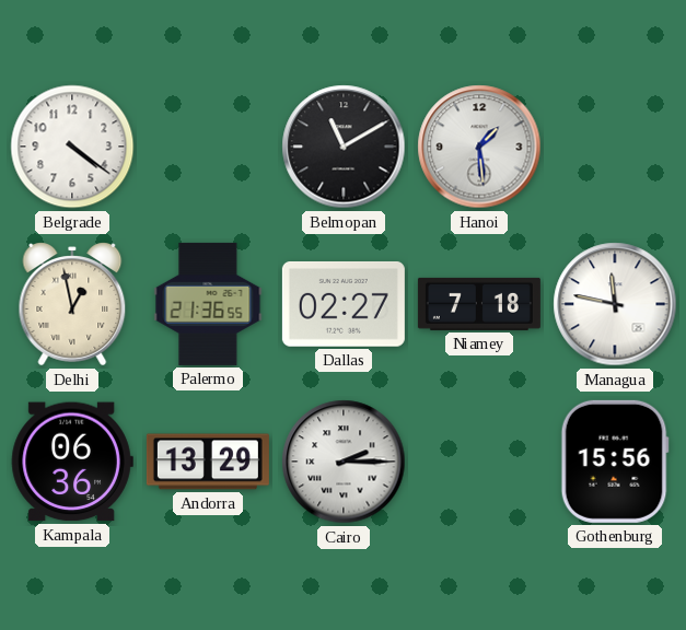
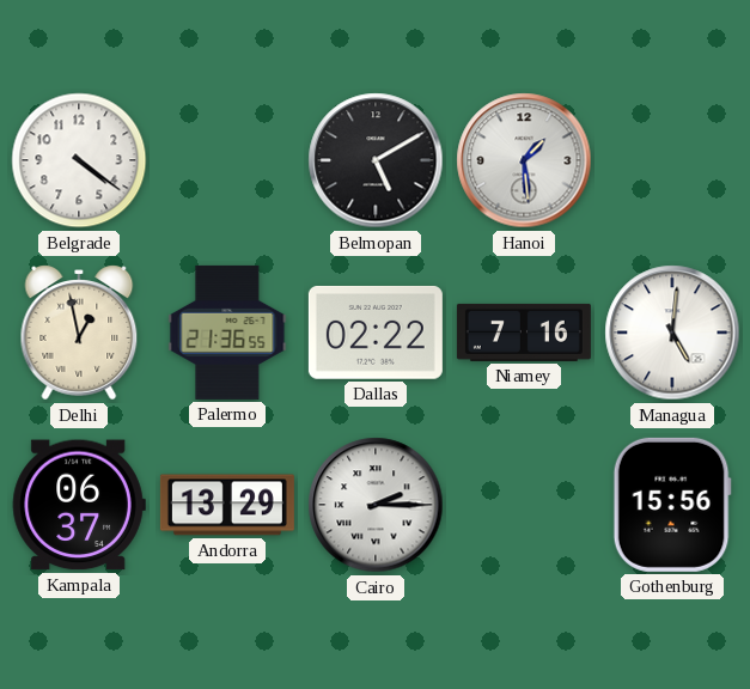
Belmopan: 11:10 -> 5:10
Dallas: 02:27 -> 02:22
Niamey: 7:18 -> 7:16
Managua: 11:47 -> 5:01
Kampala: 06:36 -> 06:37
